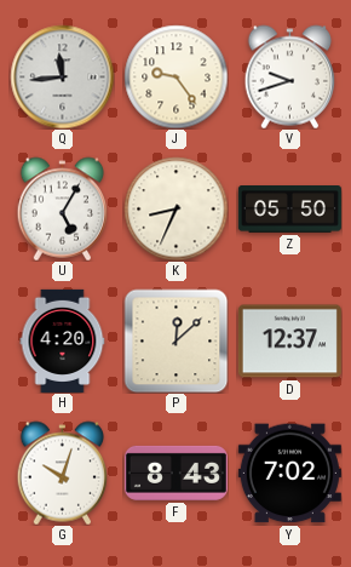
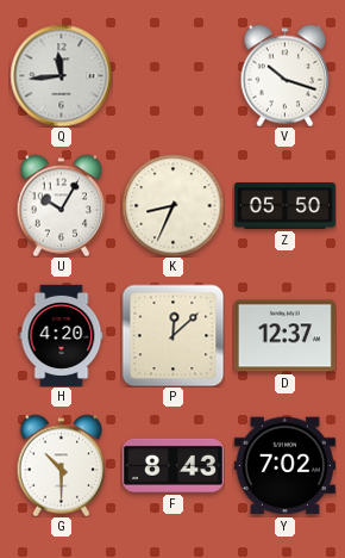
J: 9:24 -> none
V: 9:42 -> 10:18
U: 5:05 -> 10:05
G: 10:03 -> 10:30
